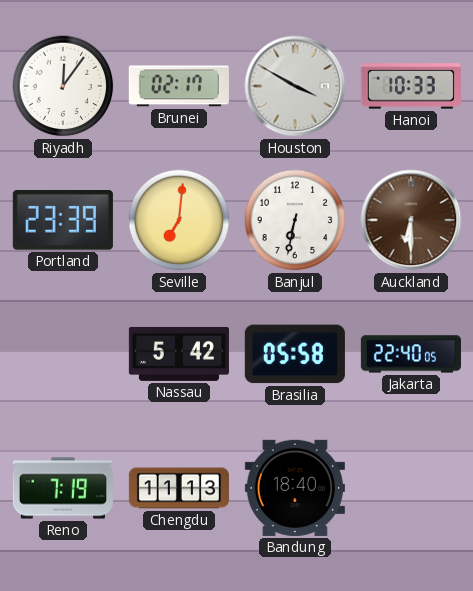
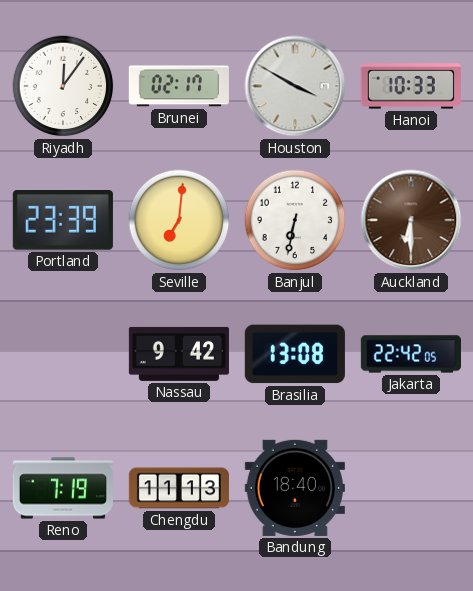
Nassau: 5:42 -> 9:42
Brasilia: 05:58 -> 13:08
Jakarta: 22:40 -> 22:42
